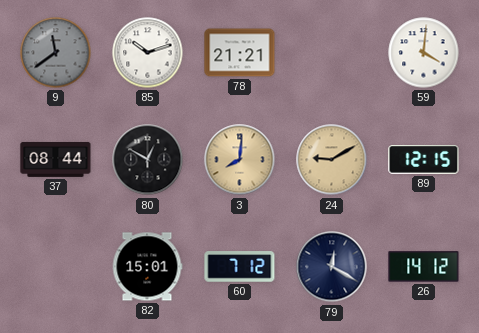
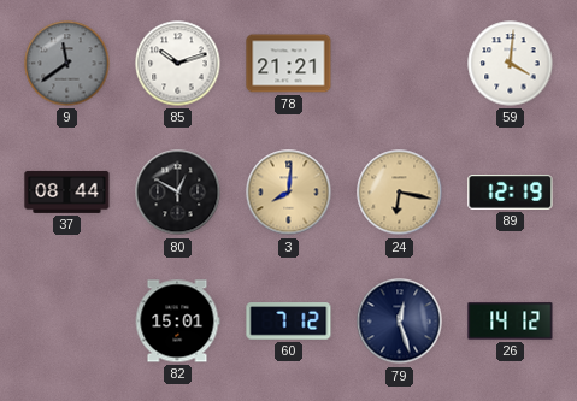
24: 9:10 -> 6:17
89: 12:15 -> 12:19
79: 12:20 -> 12:27
